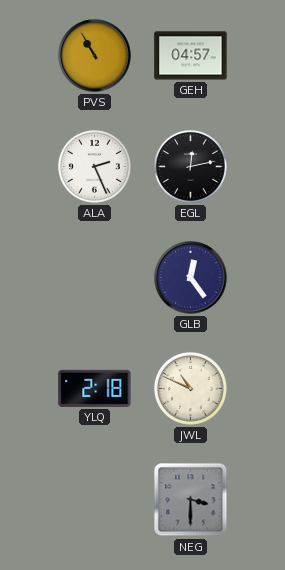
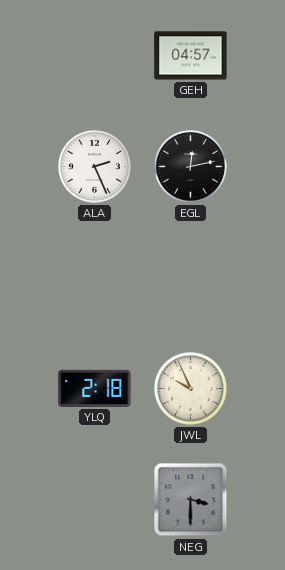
PVS: 10:55 -> none
GLB: 12:24 -> none
JWL: 10:49 -> 9:56
